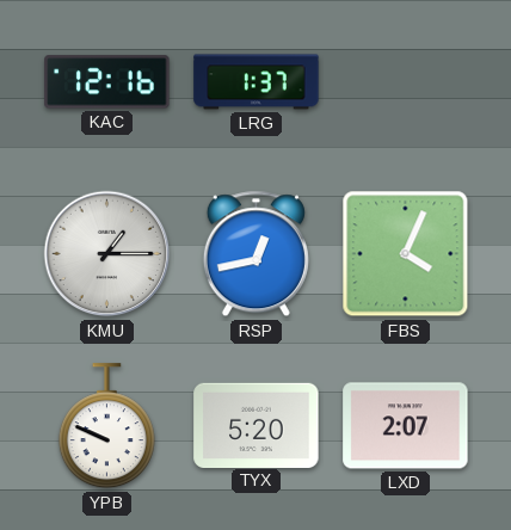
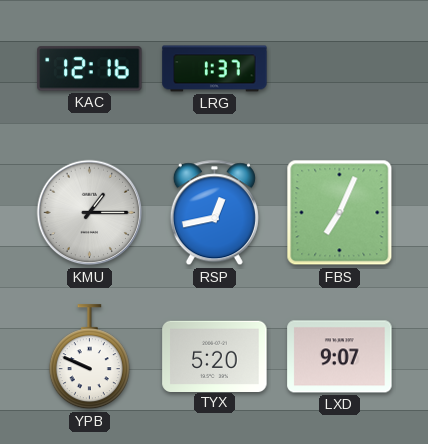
FBS: 4:04 -> 7:04
LXD: 2:07 -> 9:07
